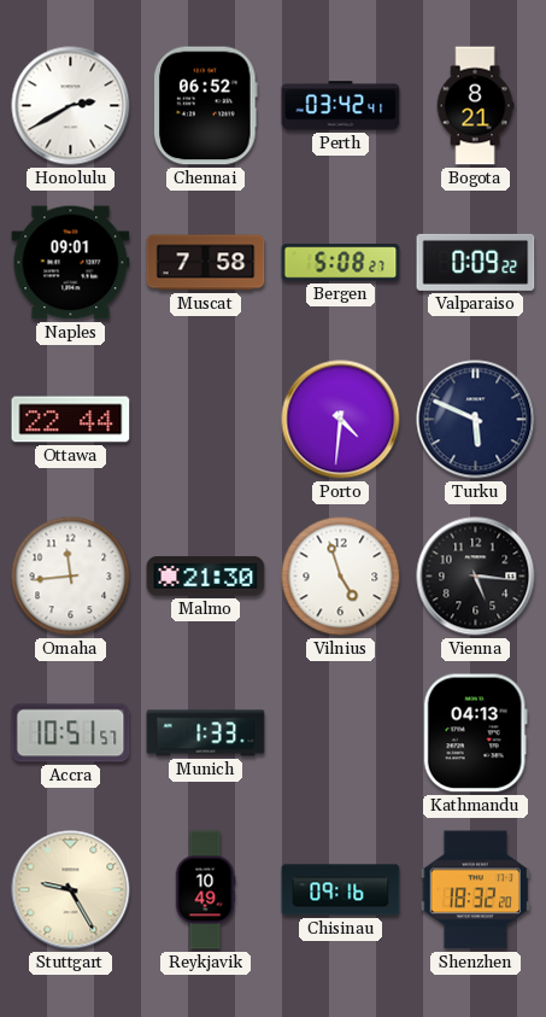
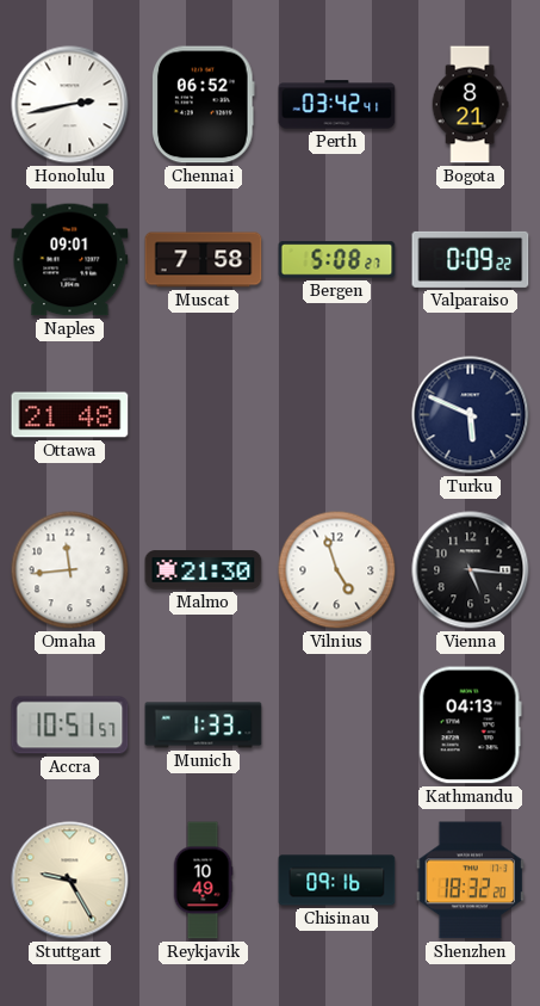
Honolulu: 2:40 -> 2:43
Ottawa: 22:44 -> 21:48
Porto: 4:31 -> none
